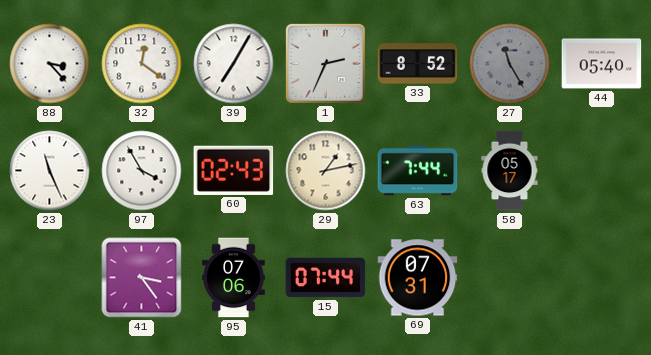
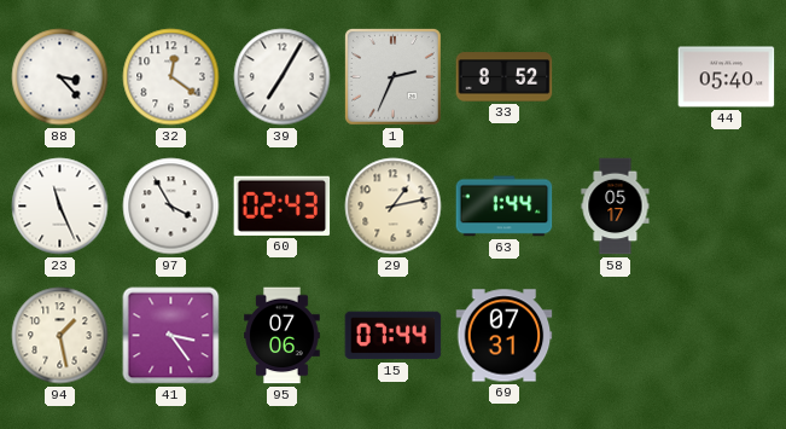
27: 11:25 -> none
63: 7:44 -> 1:44
94: none -> 1:28
